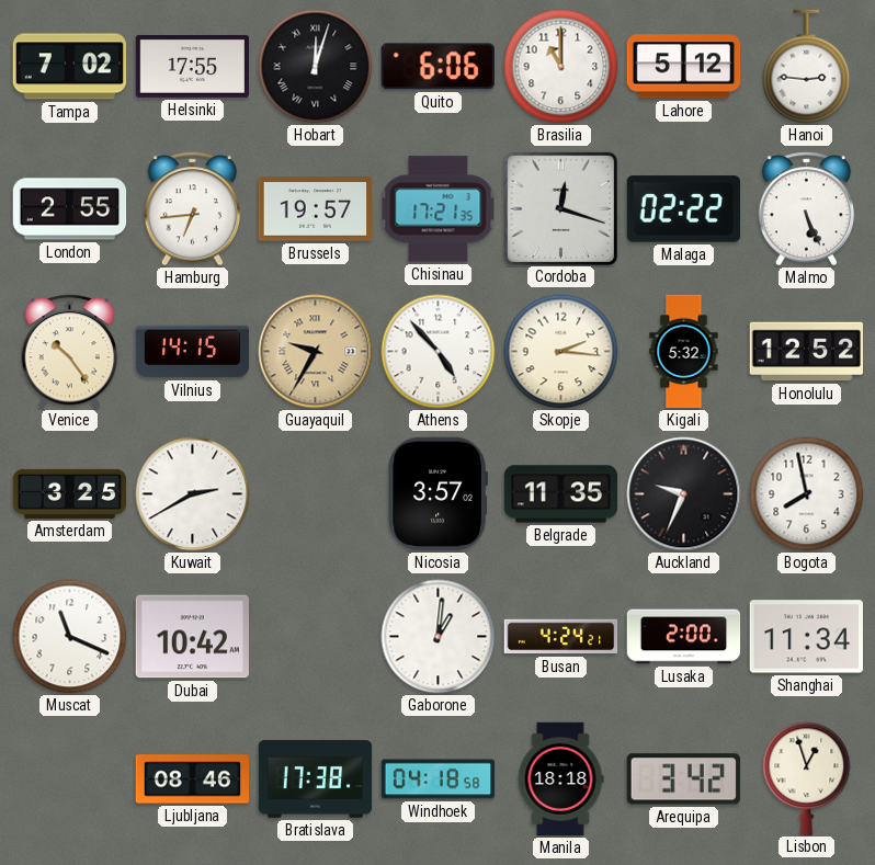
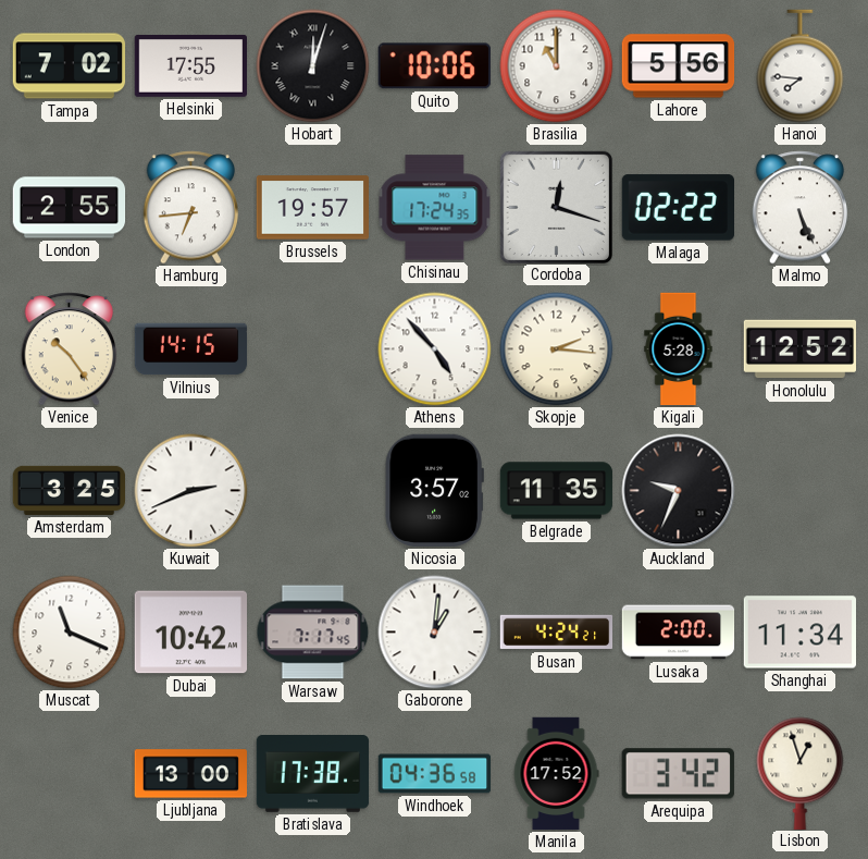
Quito: 6:06 -> 10:06
Lahore: 5:12 -> 5:56
Hanoi: 2:46 -> 7:46
Chisinau: 17:21 -> 17:24
Guayaquil: 9:35 -> none
Kigali: 5:32 -> 5:28
Kuwait: 2:40 -> 2:41
Bogota: 7:58 -> none
Warsaw: none -> 7:17
Ljubljana: 08:46 -> 13:00
Windhoek: 04:18 -> 04:36
Manila: 18:18 -> 17:52
